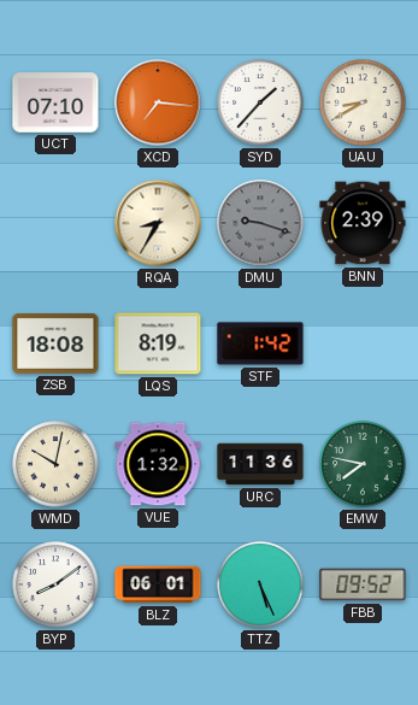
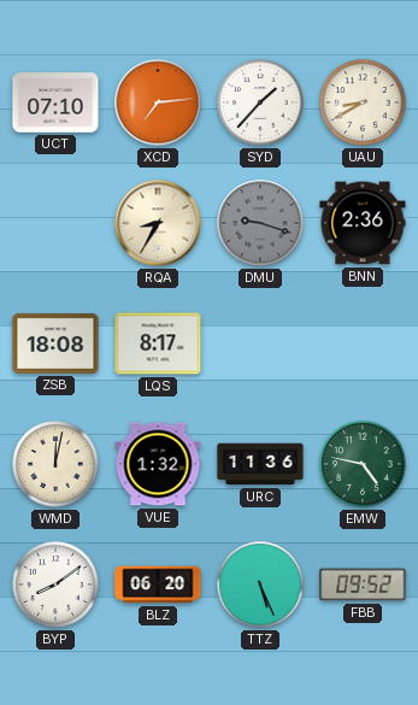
XCD: 7:16 -> 7:14
BNN: 2:39 -> 2:36
LQS: 8:19 -> 8:17
STF: 1:42 -> none
WMD: 10:02 -> 12:02
EMW: 7:47 -> 4:47
BLZ: 06:01 -> 06:20
